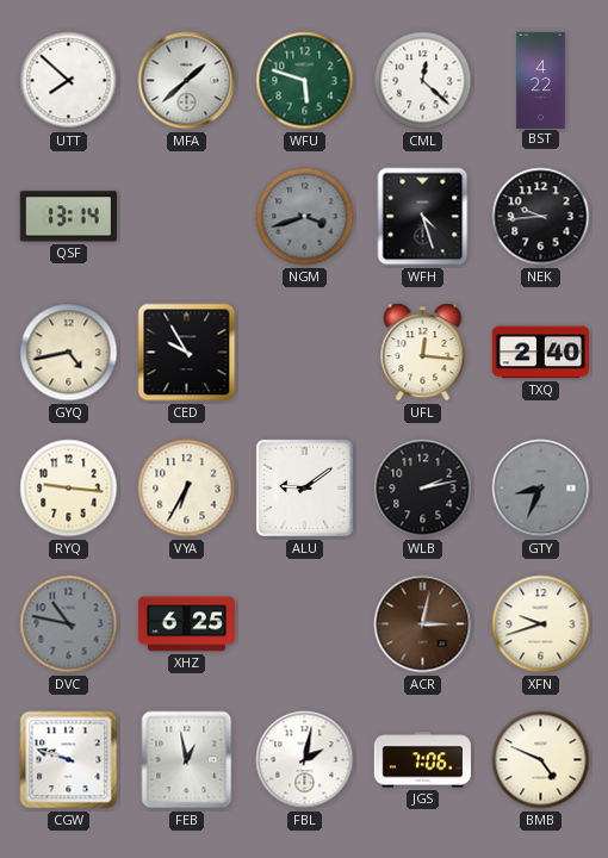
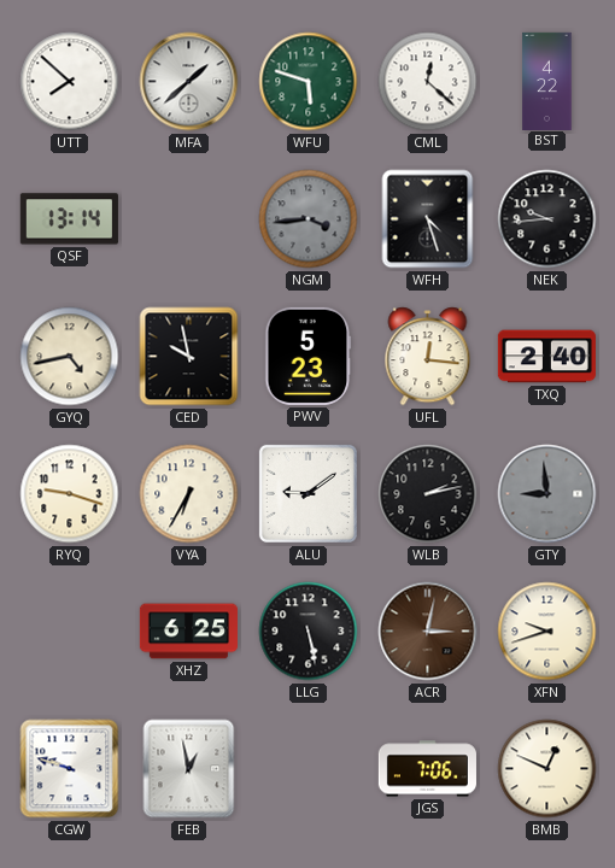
NGM: 3:42 -> 3:44
CED: 9:55 -> 9:58
PWV: none -> 5:23
RYQ: 9:16 -> 9:18
GTY: 8:34 -> 8:59
DVC: 10:47 -> none
LLG: none -> 5:28
FBL: 2:02 -> none
BMB: 4:49 -> 12:49
